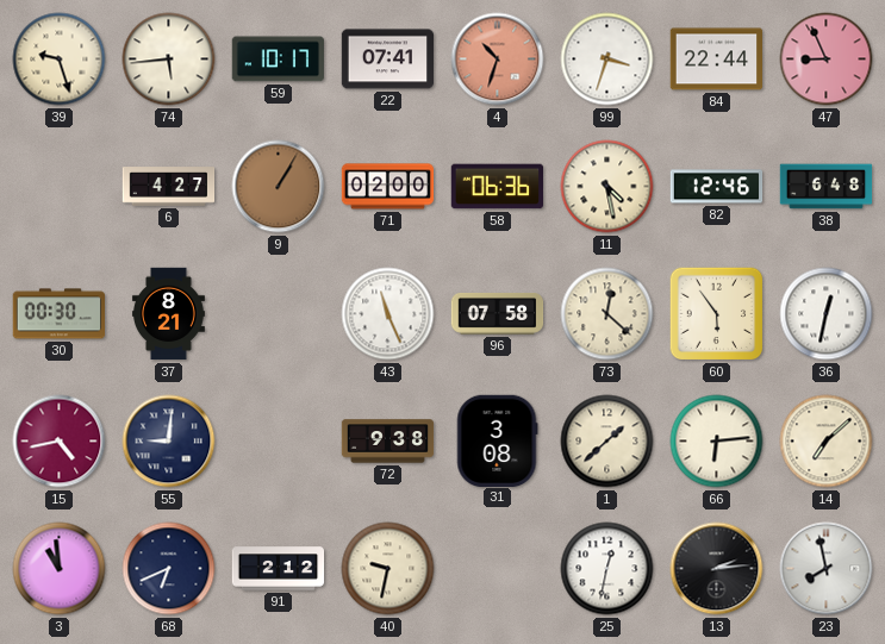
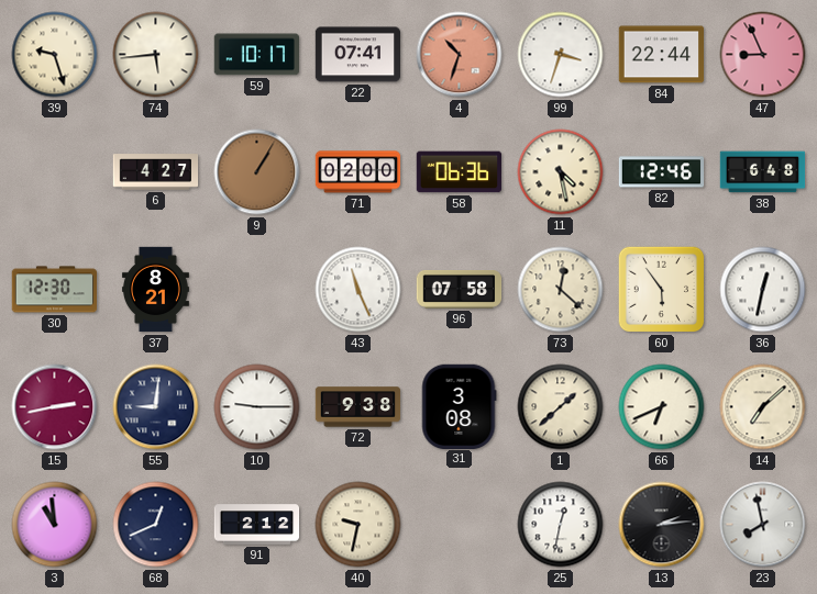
30: 00:30 -> 12:30
15: 4:43 -> 2:43
10: none -> 9:15
66: 6:14 -> 6:41
68: 6:41 -> 12:41
